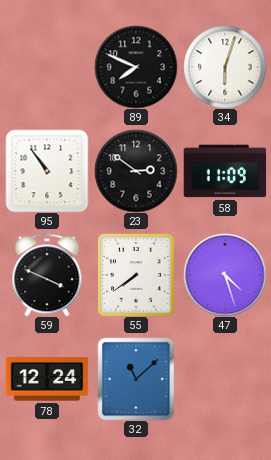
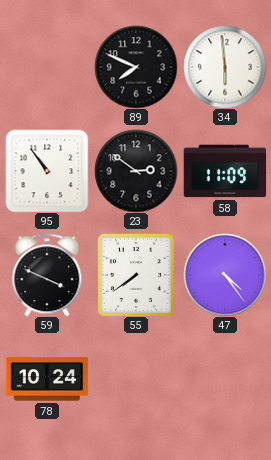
34: 6:03 -> 5:59
47: 4:27 -> 4:24
78: 12:24 -> 10:24
32: 11:08 -> none
